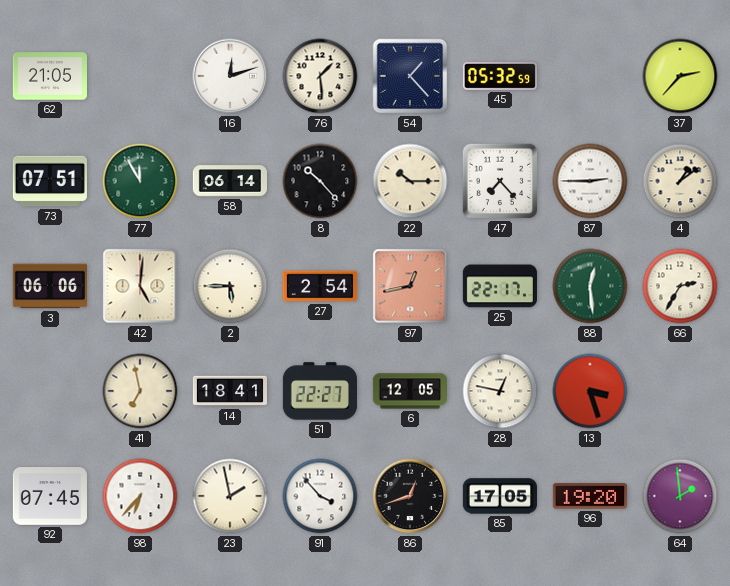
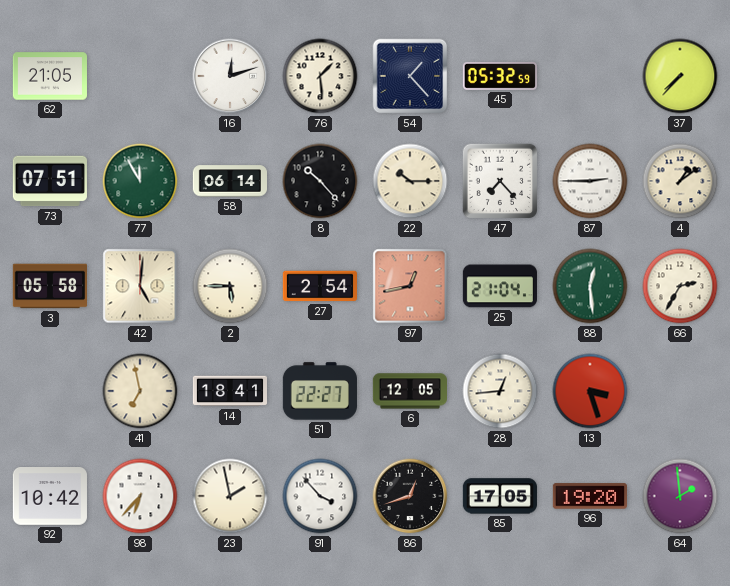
37: 2:37 -> 7:37
3: 06:06 -> 05:58
25: 22:17 -> 21:04
28: 12:47 -> 12:44
92: 07:45 -> 10:42
